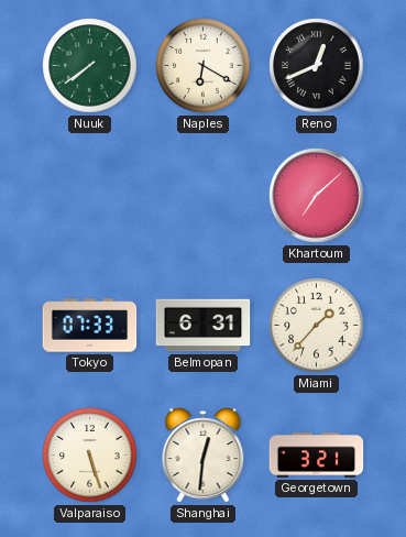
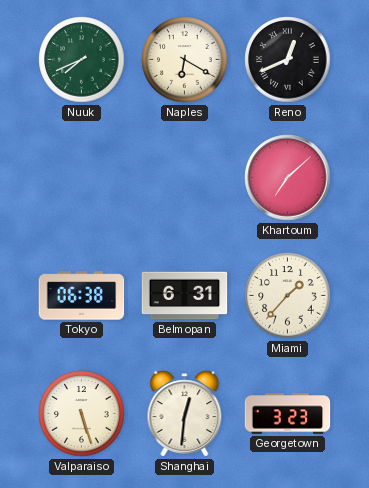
Nuuk: 7:39 -> 7:41
Tokyo: 07:33 -> 06:38
Georgetown: 3:21 -> 3:23
